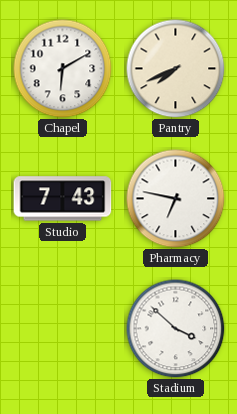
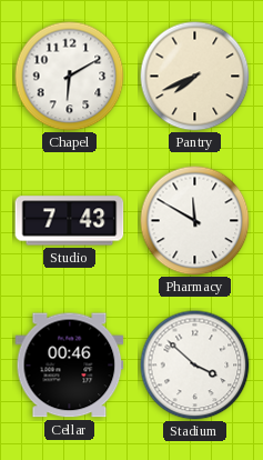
Pharmacy: 6:47 -> 11:50
Cellar: none -> 00:46
